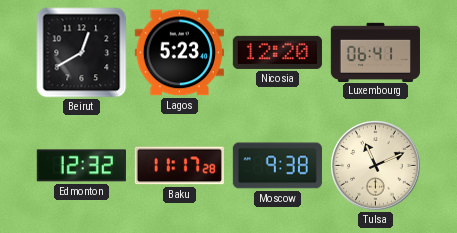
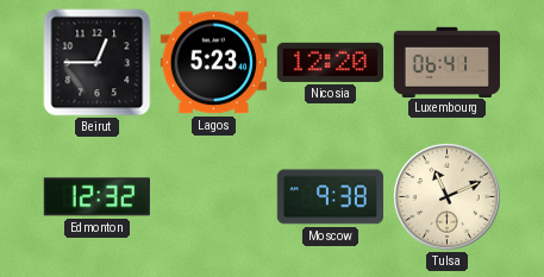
Beirut: 12:40 -> 12:45
Baku: 11:17 -> none
